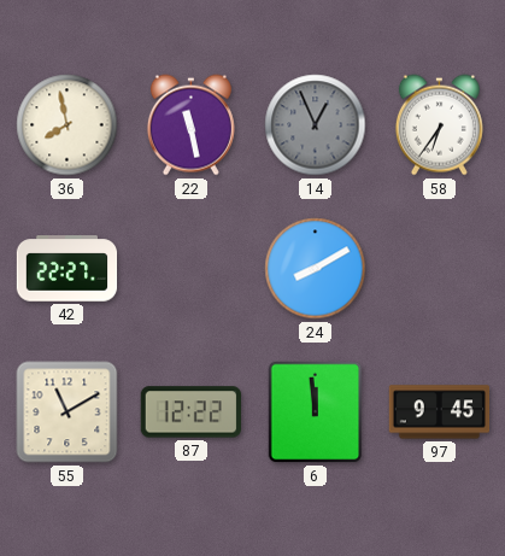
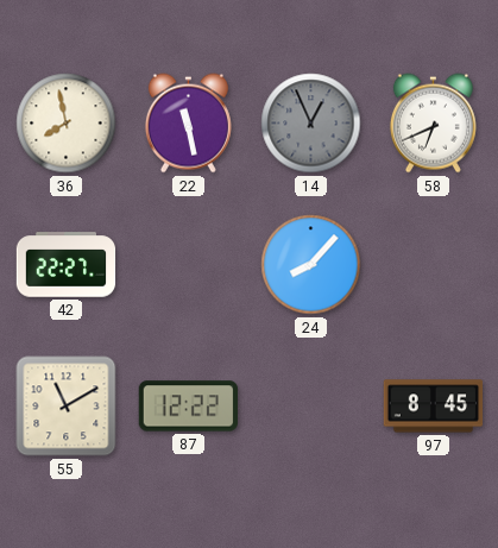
58: 6:36 -> 6:41
24: 8:10 -> 8:07
6: 11:59 -> none
97: 9:45 -> 8:45
